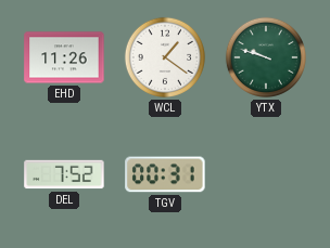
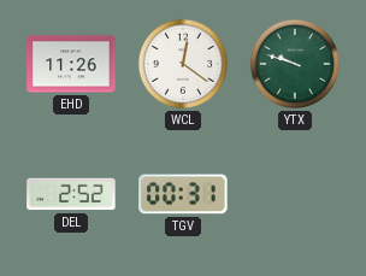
WCL: 1:21 -> 12:21
DEL: 7:52 -> 2:52
